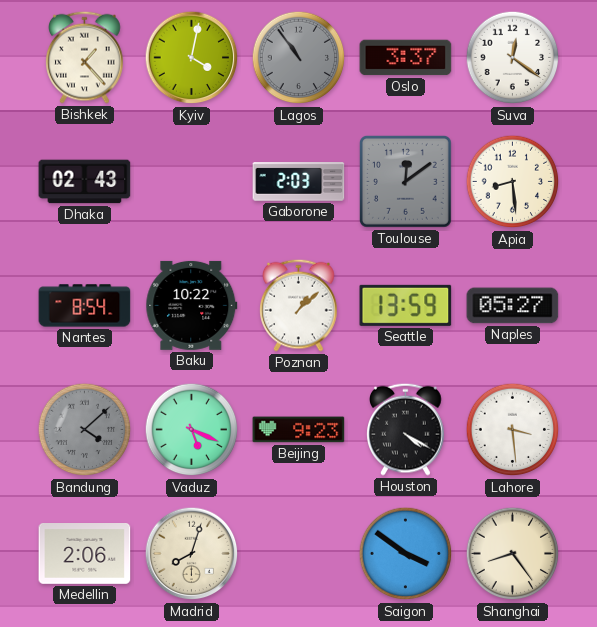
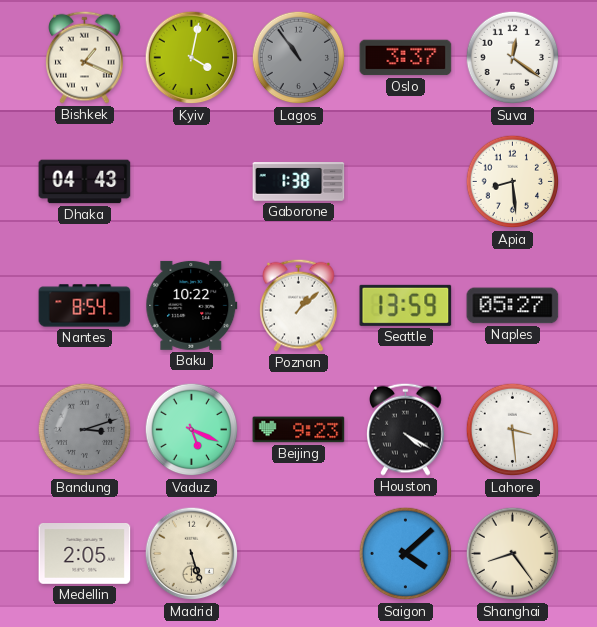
Bishkek: 1:23 -> 1:19
Dhaka: 02:43 -> 04:43
Gaborone: 2:03 -> 1:38
Toulouse: 12:09 -> none
Bandung: 4:08 -> 3:12
Medellin: 2:06 -> 2:05
Madrid: 8:03 -> 5:27
Saigon: 3:51 -> 4:08
